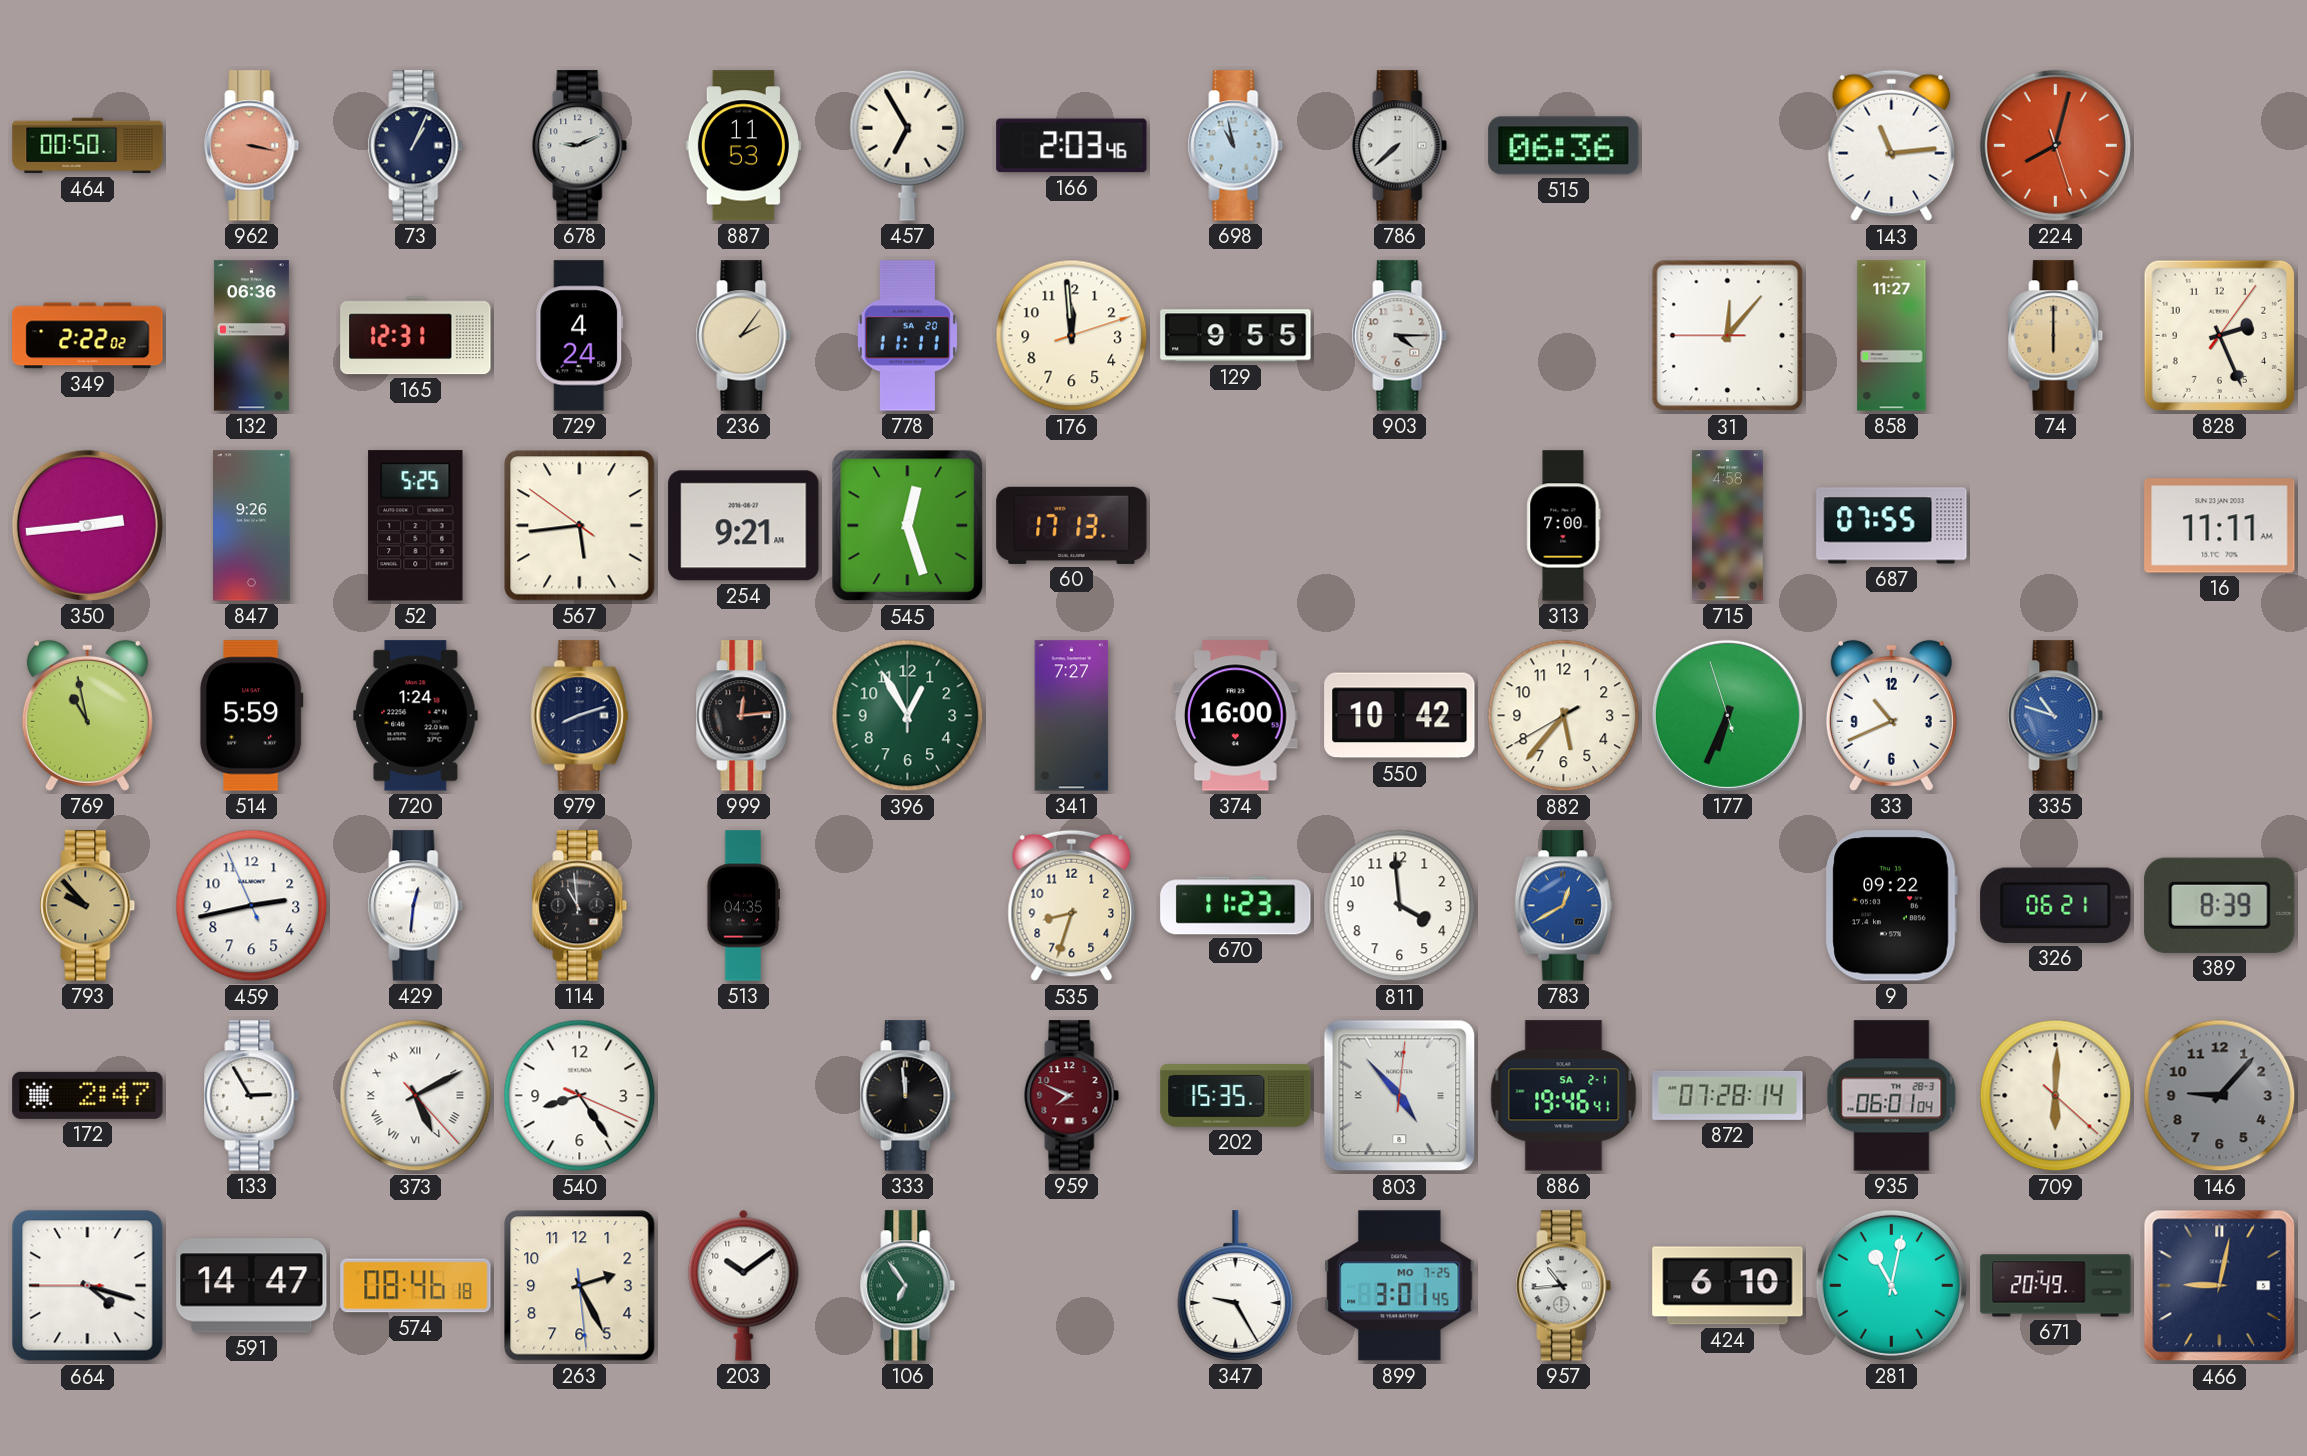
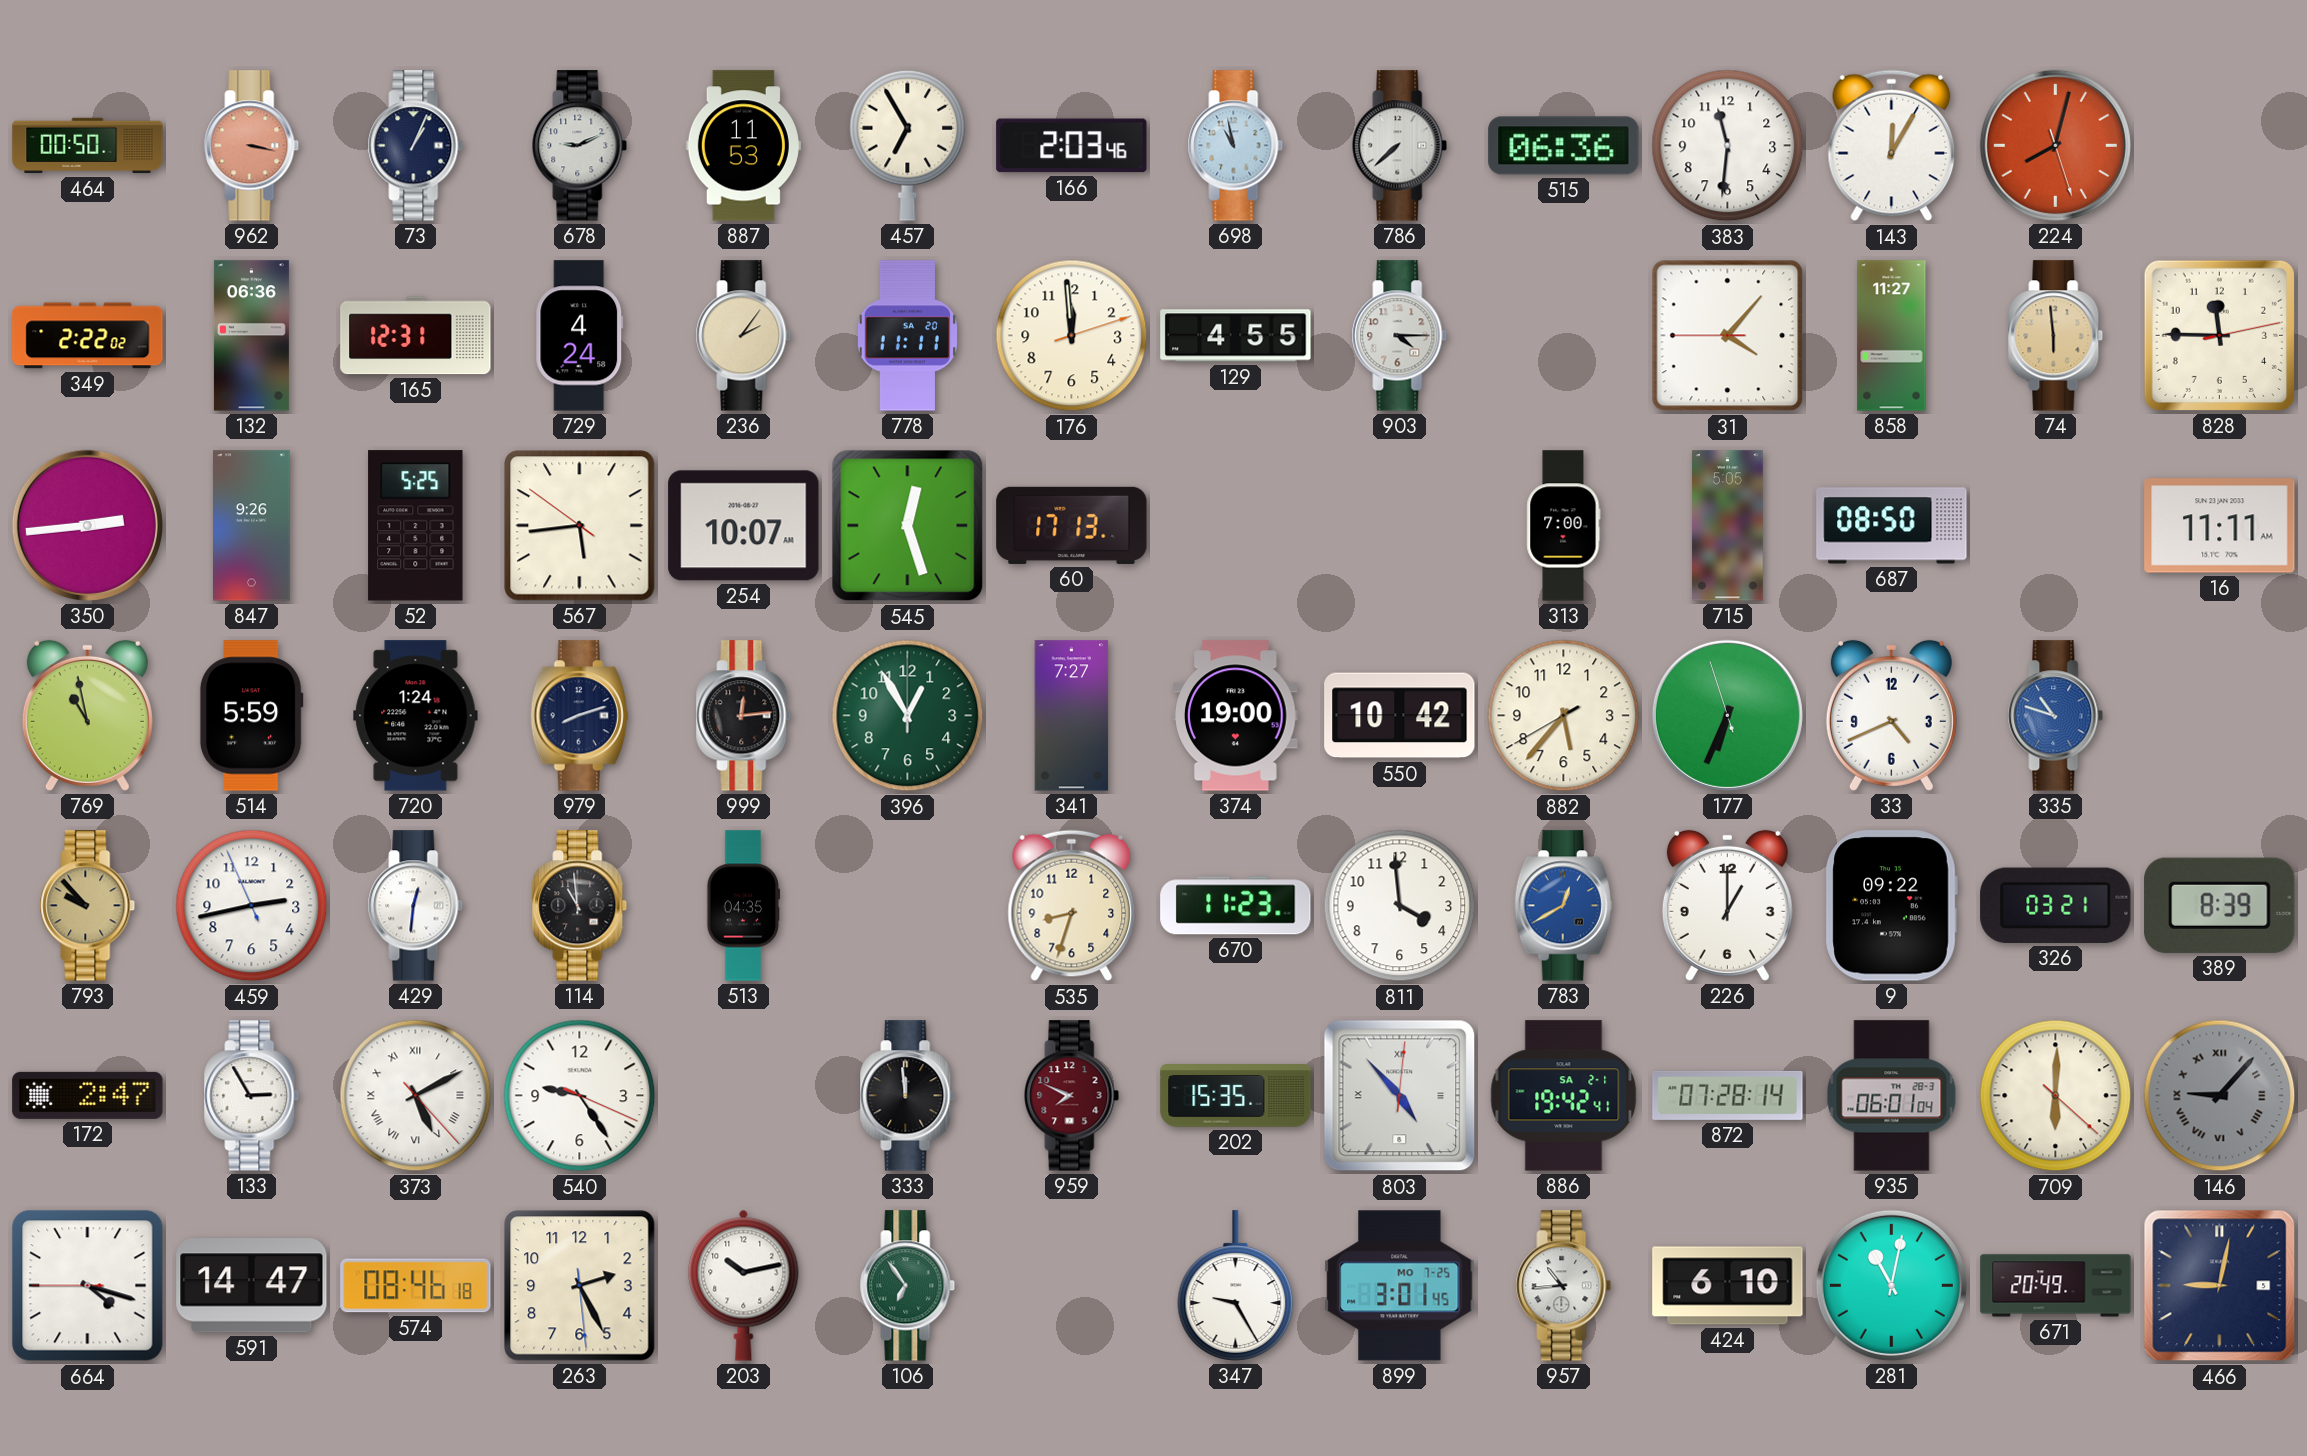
383: none -> 11:31
143: 11:14 -> 12:05
129: 9:55 -> 4:55
31: 12:06 -> 4:06
74: 6:00 -> 5:59
828: 2:26 -> 11:45
254: 9:21 -> 10:07
715: 4:58 -> 5:05
687: 07:55 -> 08:50
374: 16:00 -> 19:00
33: 10:41 -> 4:41
226: none -> 1:00
326: 06:21 -> 03:21
540: 8:24 -> 9:24
886: 19:46 -> 19:42
146 numerals: Arabic -> Roman
203: 10:09 -> 10:13
